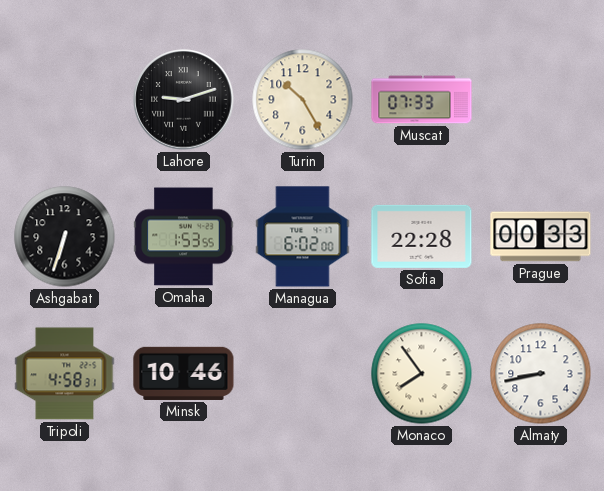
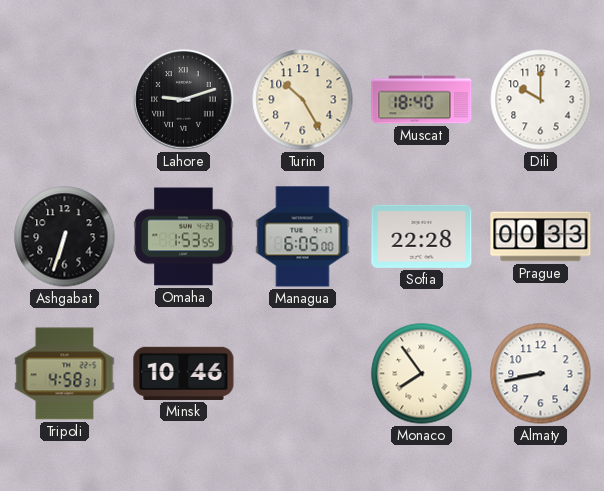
Muscat: 07:33 -> 18:40
Dili: none -> 10:00
Managua: 6:02 -> 6:05
